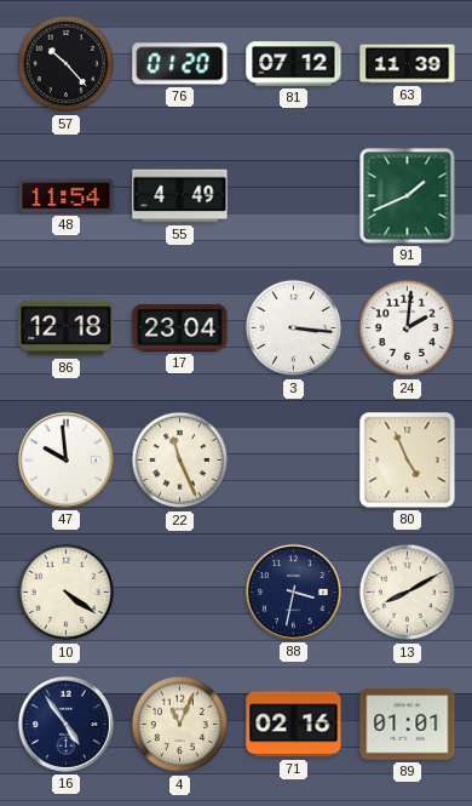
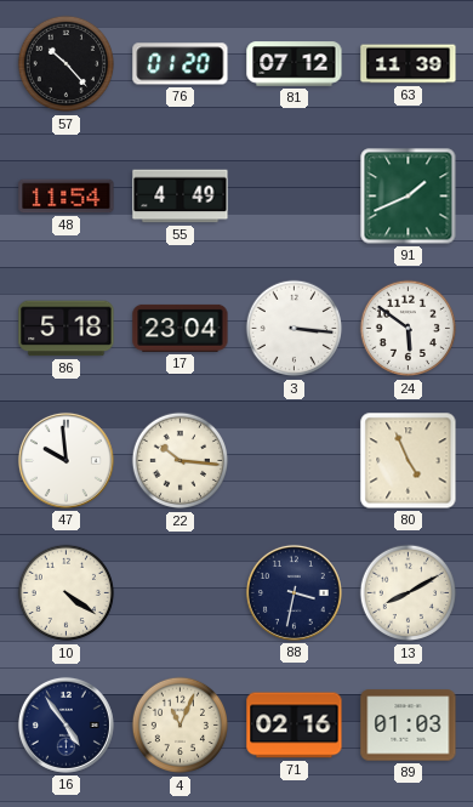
86: 12:18 -> 5:18
24: 2:01 -> 5:51
22: 11:26 -> 10:16
89: 01:01 -> 01:03
